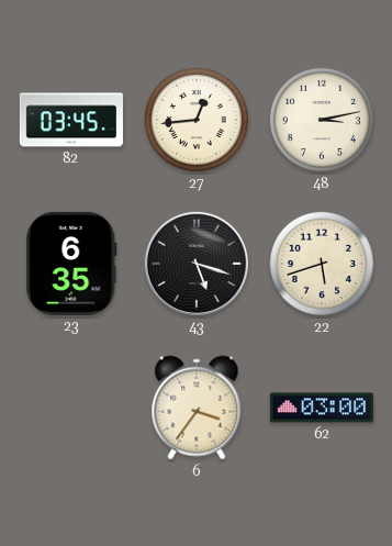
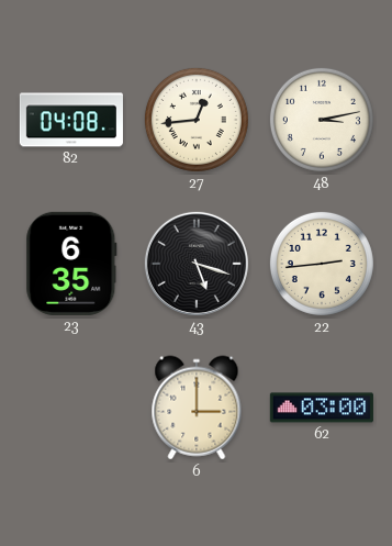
82: 03:45 -> 04:08
22: 5:42 -> 2:44
6: 3:36 -> 3:00
